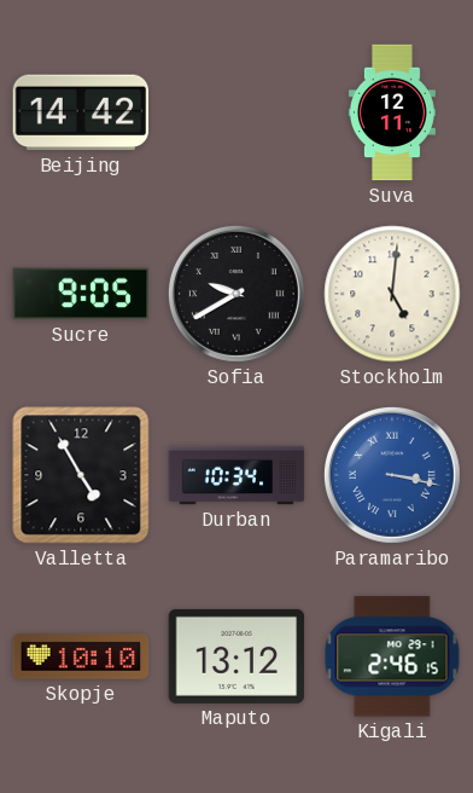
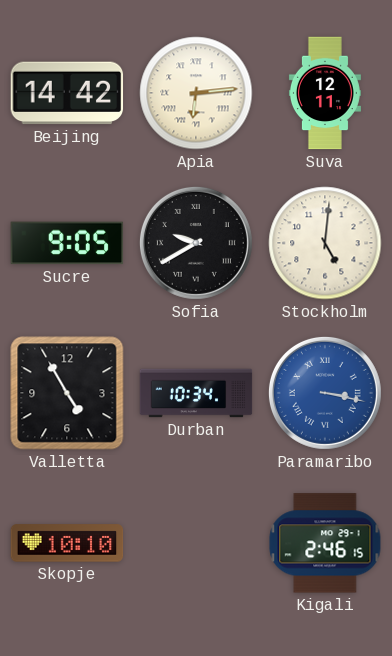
Apia: none -> 6:14
Maputo: 13:12 -> none
